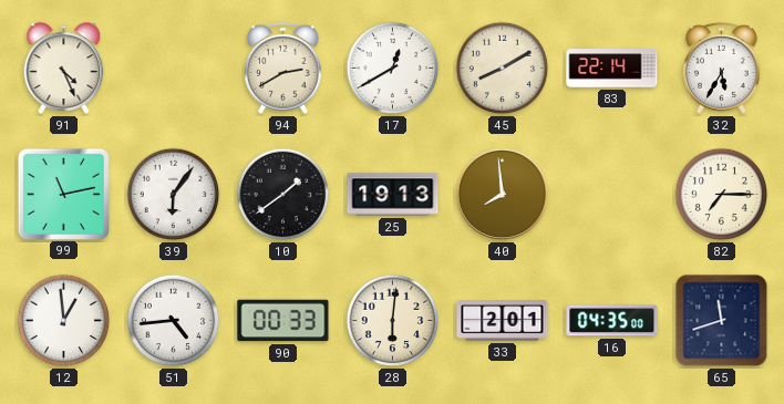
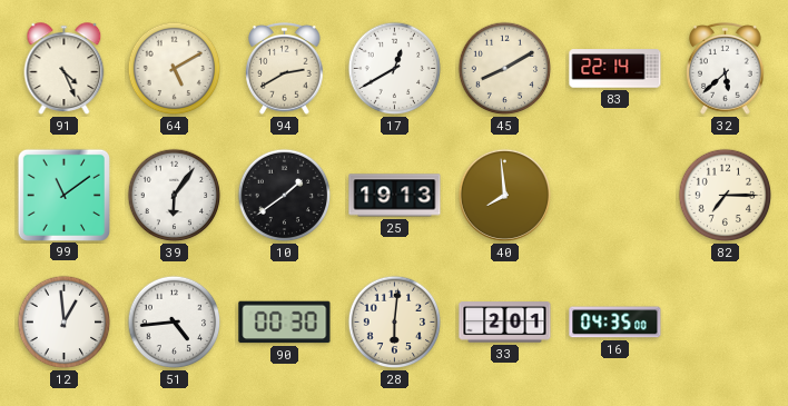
64: none -> 5:10
32: 5:35 -> 5:38
99: 11:13 -> 11:09
90: 00:33 -> 00:30
65: 11:42 -> none
